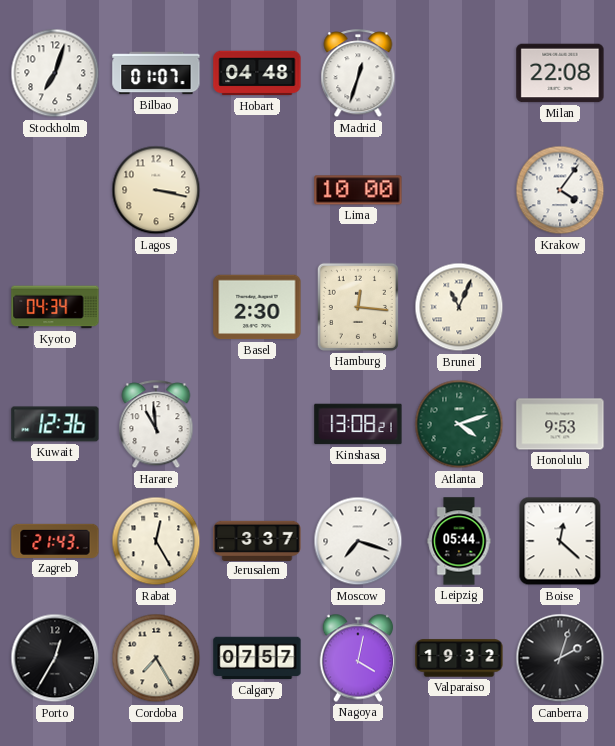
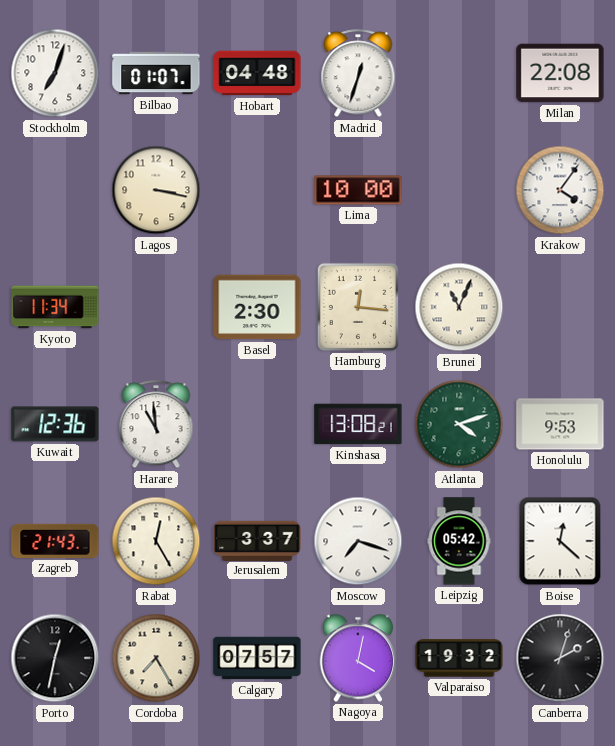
Kyoto: 04:34 -> 11:34
Leipzig: 05:44 -> 05:42
Porto: 12:35 -> 12:32
